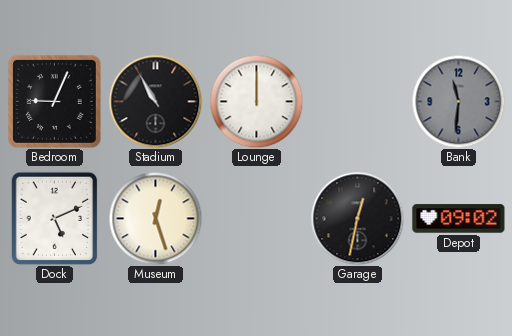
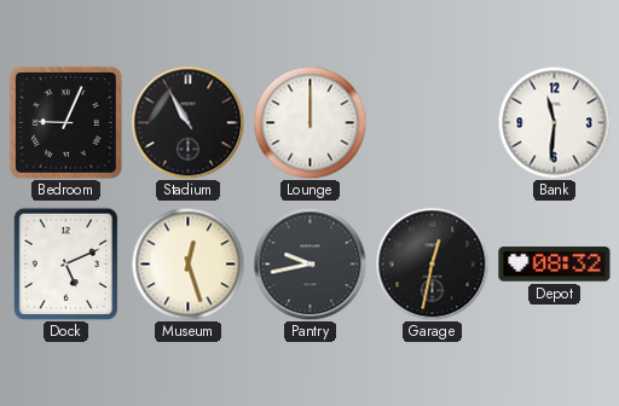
Bank dial: grey -> white
Pantry: none -> 9:43
Depot: 09:02 -> 08:32
